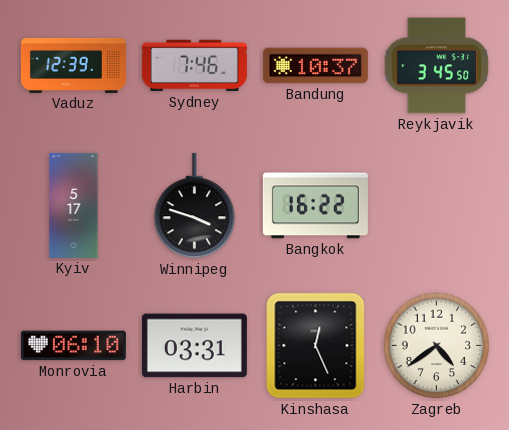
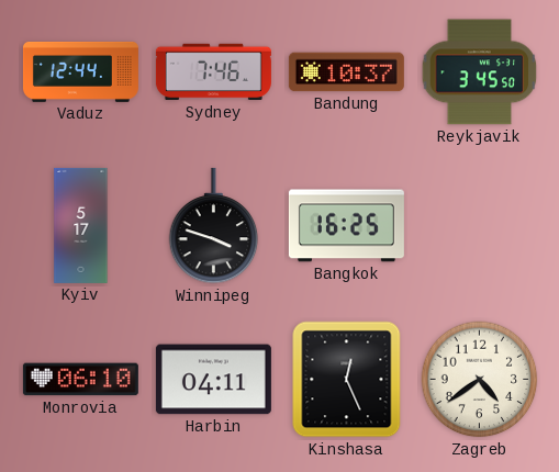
Vaduz: 12:39 -> 12:44
Bangkok: 16:22 -> 16:25
Harbin: 03:31 -> 04:11
